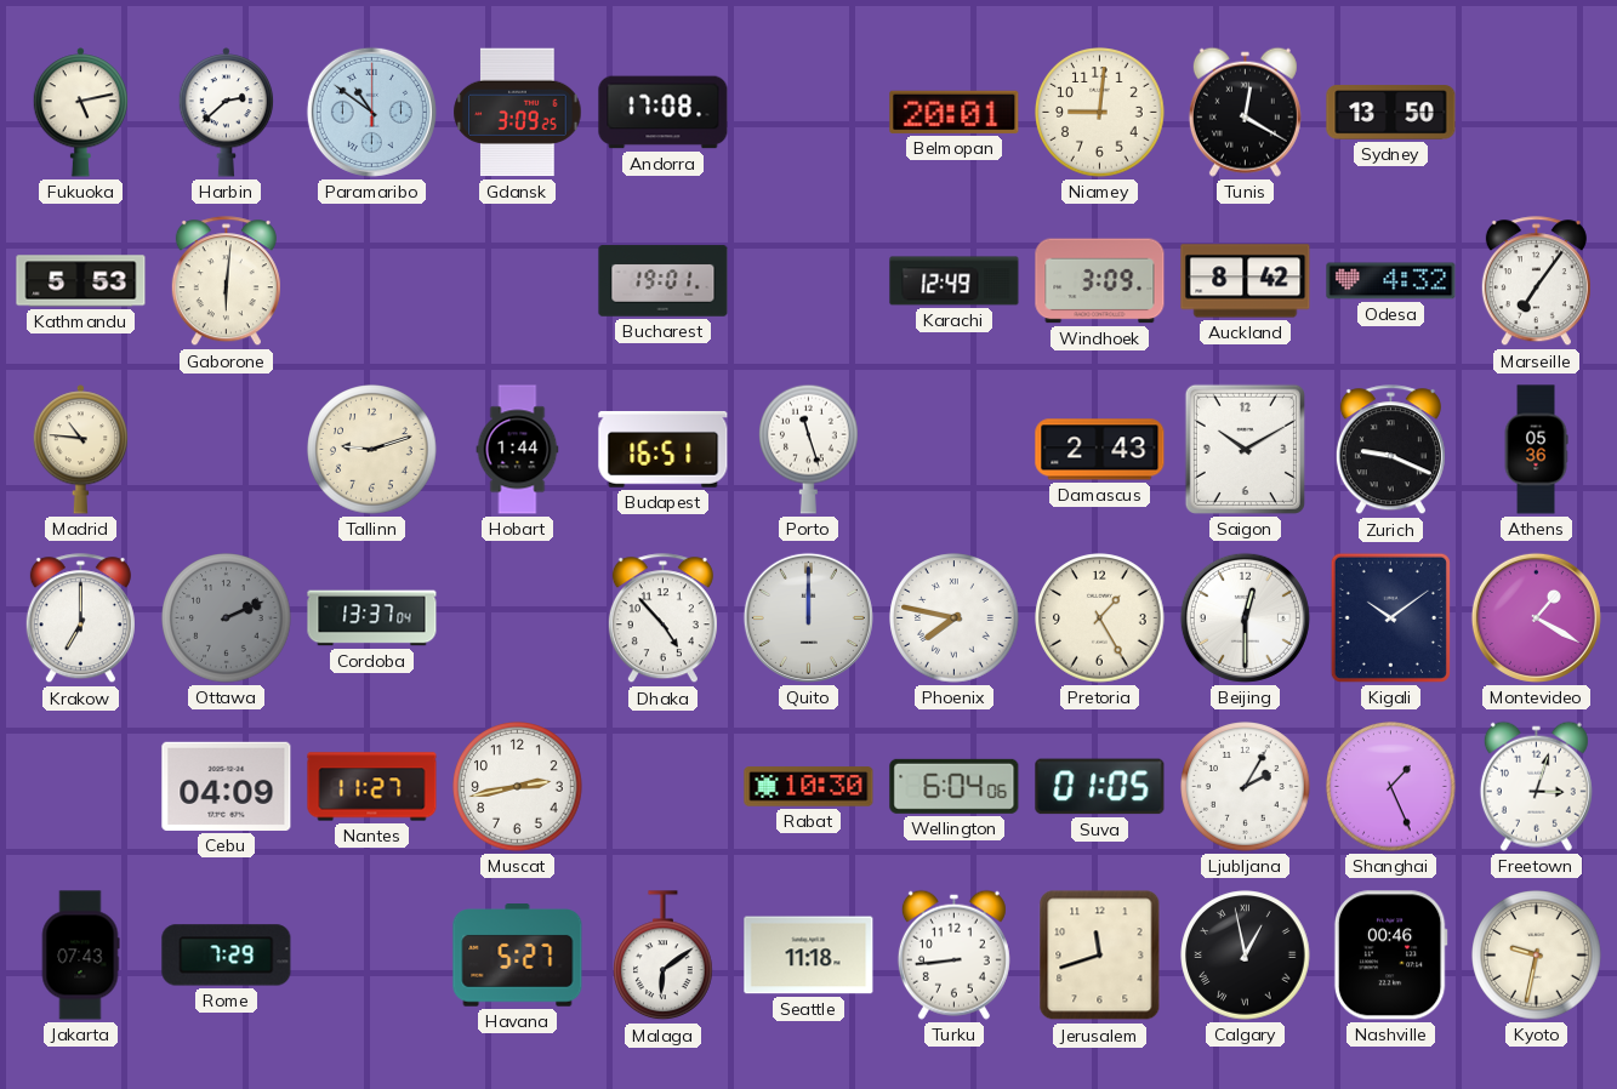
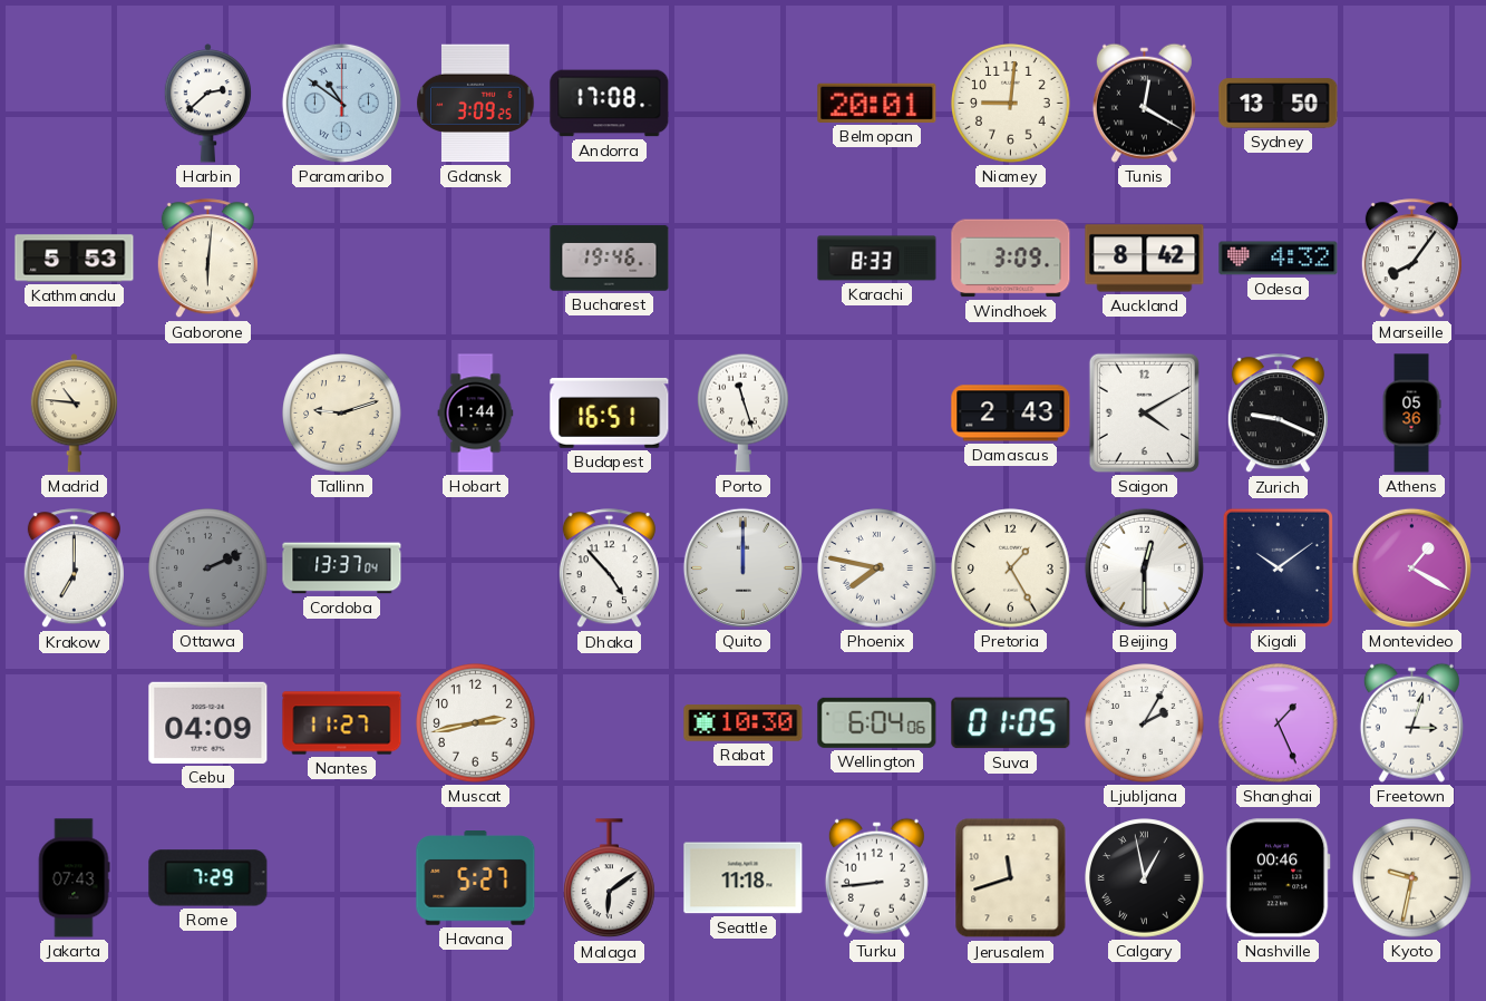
Fukuoka: 5:13 -> none
Bucharest: 19:01 -> 19:46
Karachi: 12:49 -> 8:33
Marseille: 7:06 -> 8:06
Saigon: 10:10 -> 4:10
